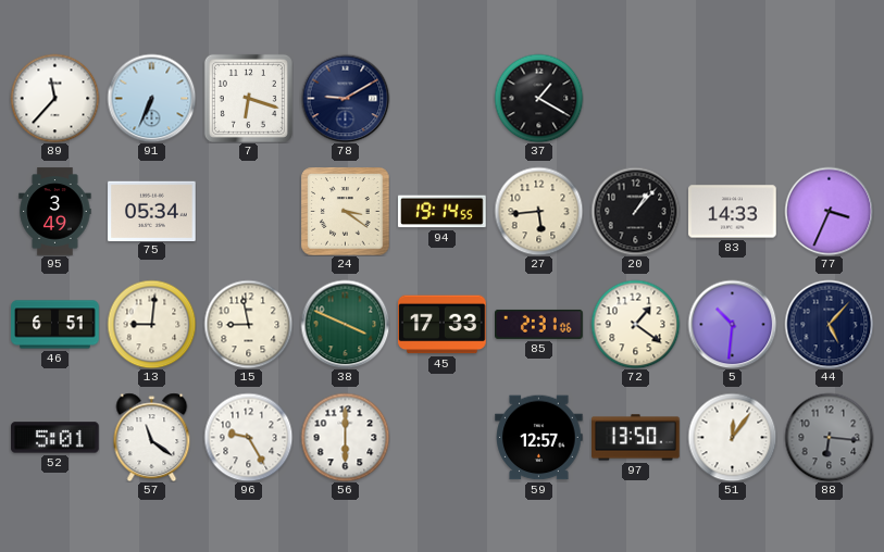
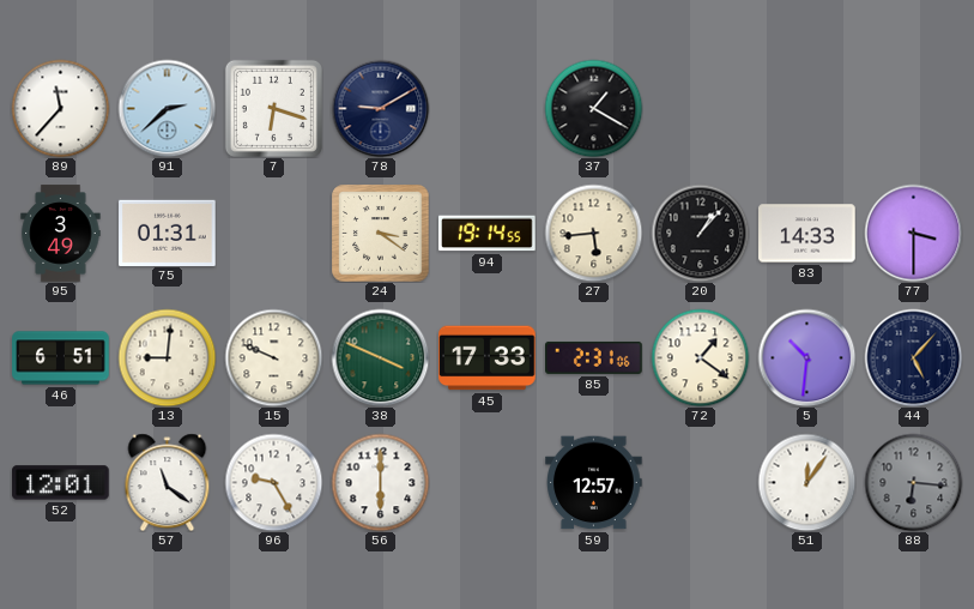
91: 6:34 -> 2:38
75: 05:34 -> 01:31
77: 3:34 -> 3:30
15: 8:58 -> 9:49
52: 5:01 -> 12:01
97: 13:50 -> none
